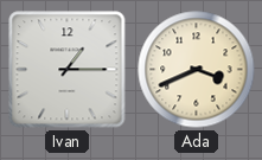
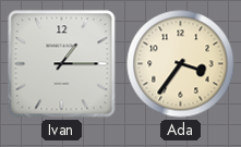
Ada: 3:41 -> 3:36
